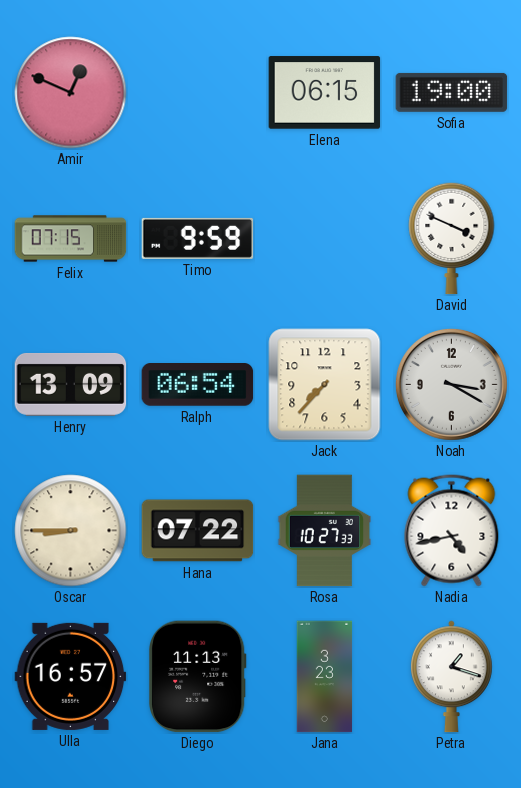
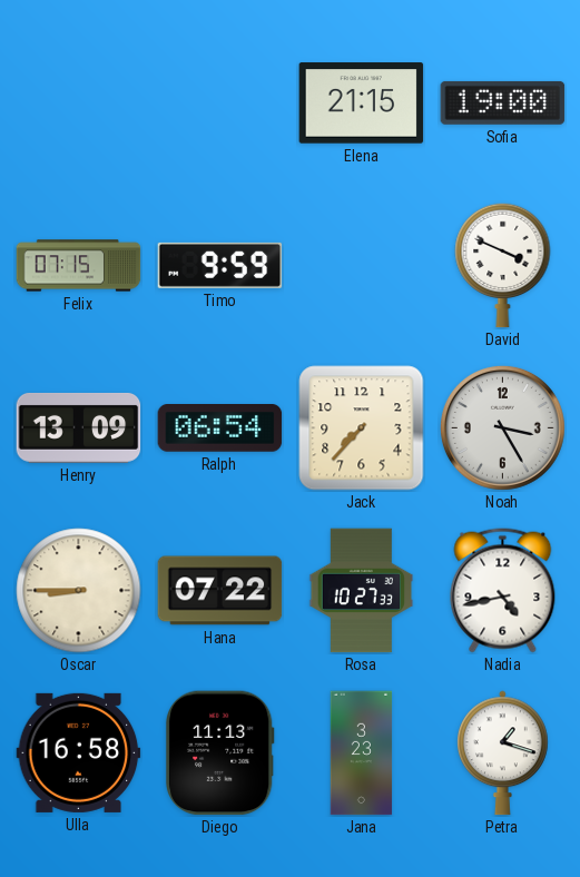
Amir: 12:49 -> none
Elena: 06:15 -> 21:15
Noah: 3:20 -> 3:25
Ulla: 16:57 -> 16:58
